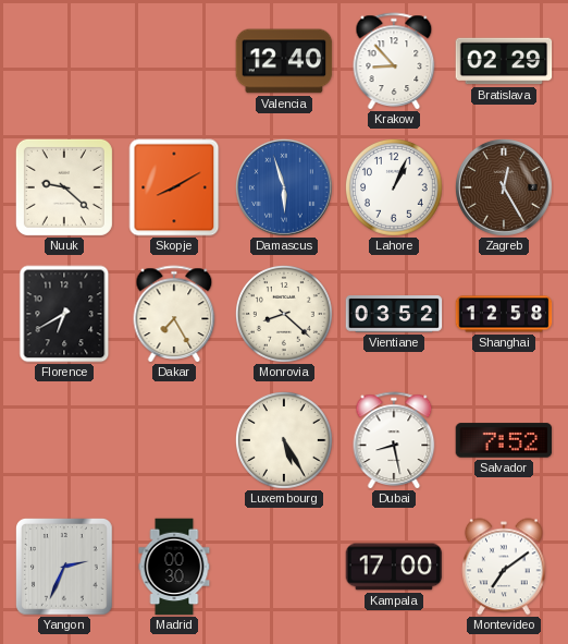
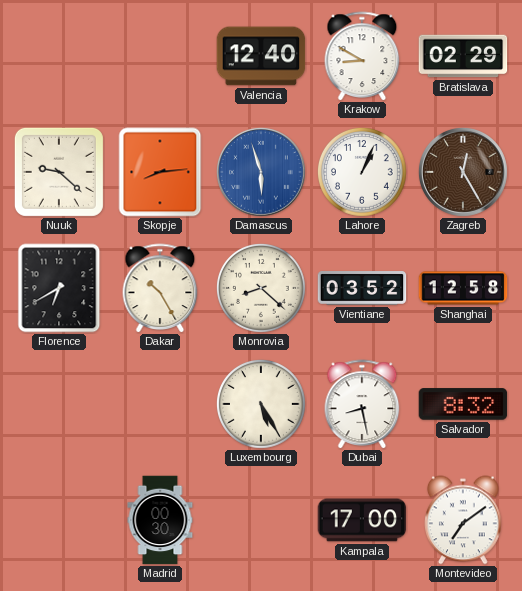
Krakow: 8:53 -> 8:50
Skopje: 8:10 -> 8:14
Dakar: 7:25 -> 10:25
Salvador: 7:52 -> 8:32
Yangon: 2:34 -> none
